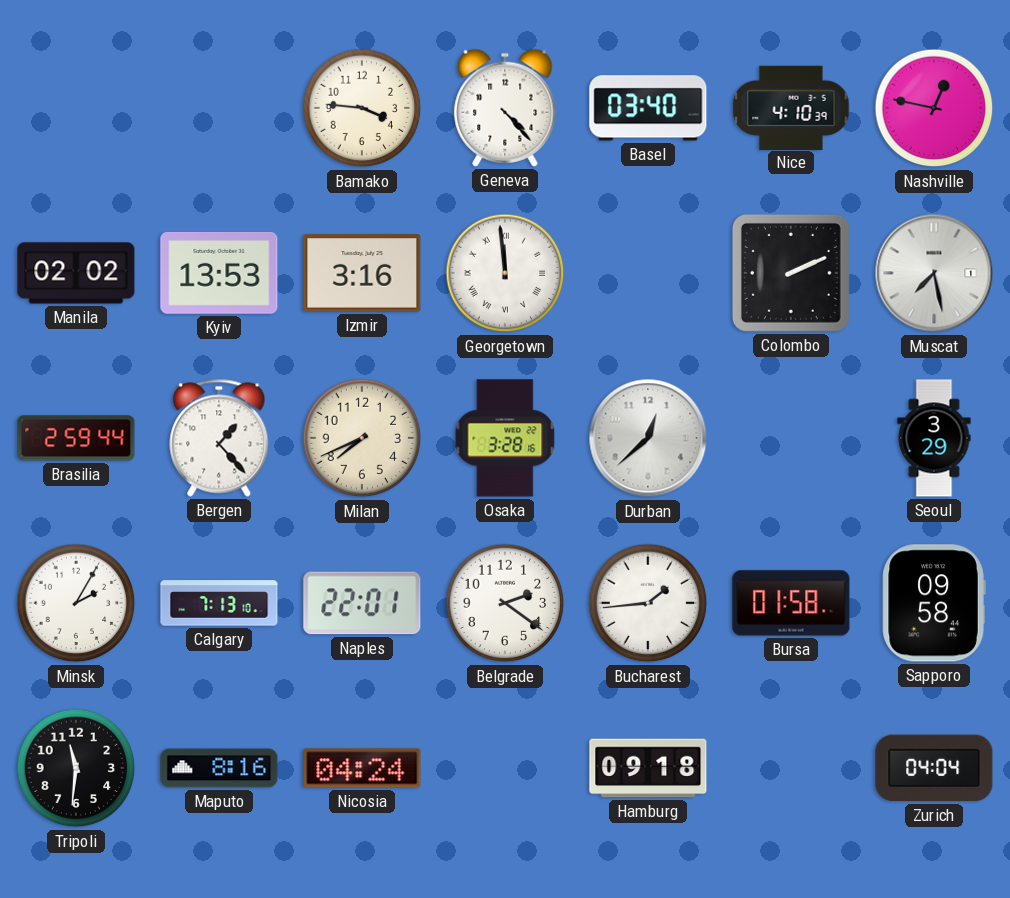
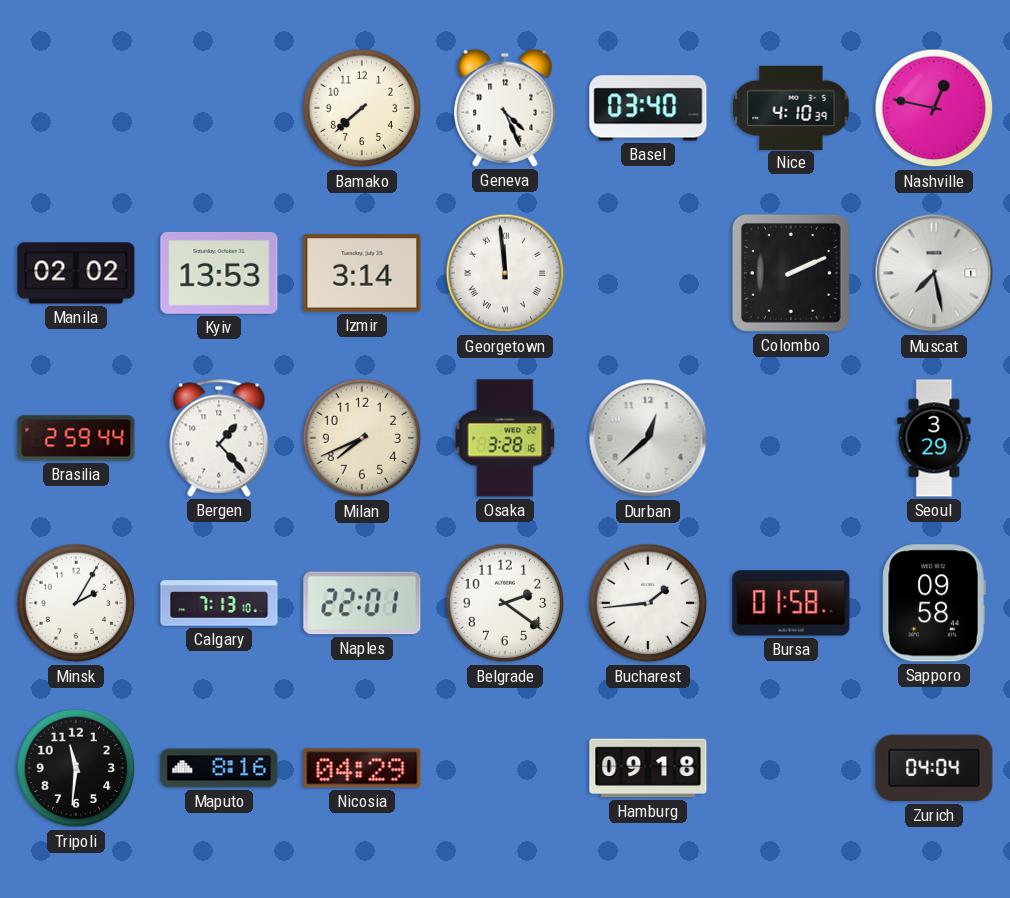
Bamako: 3:46 -> 7:38
Geneva: 4:23 -> 4:26
Izmir: 3:16 -> 3:14
Nicosia: 04:24 -> 04:29
